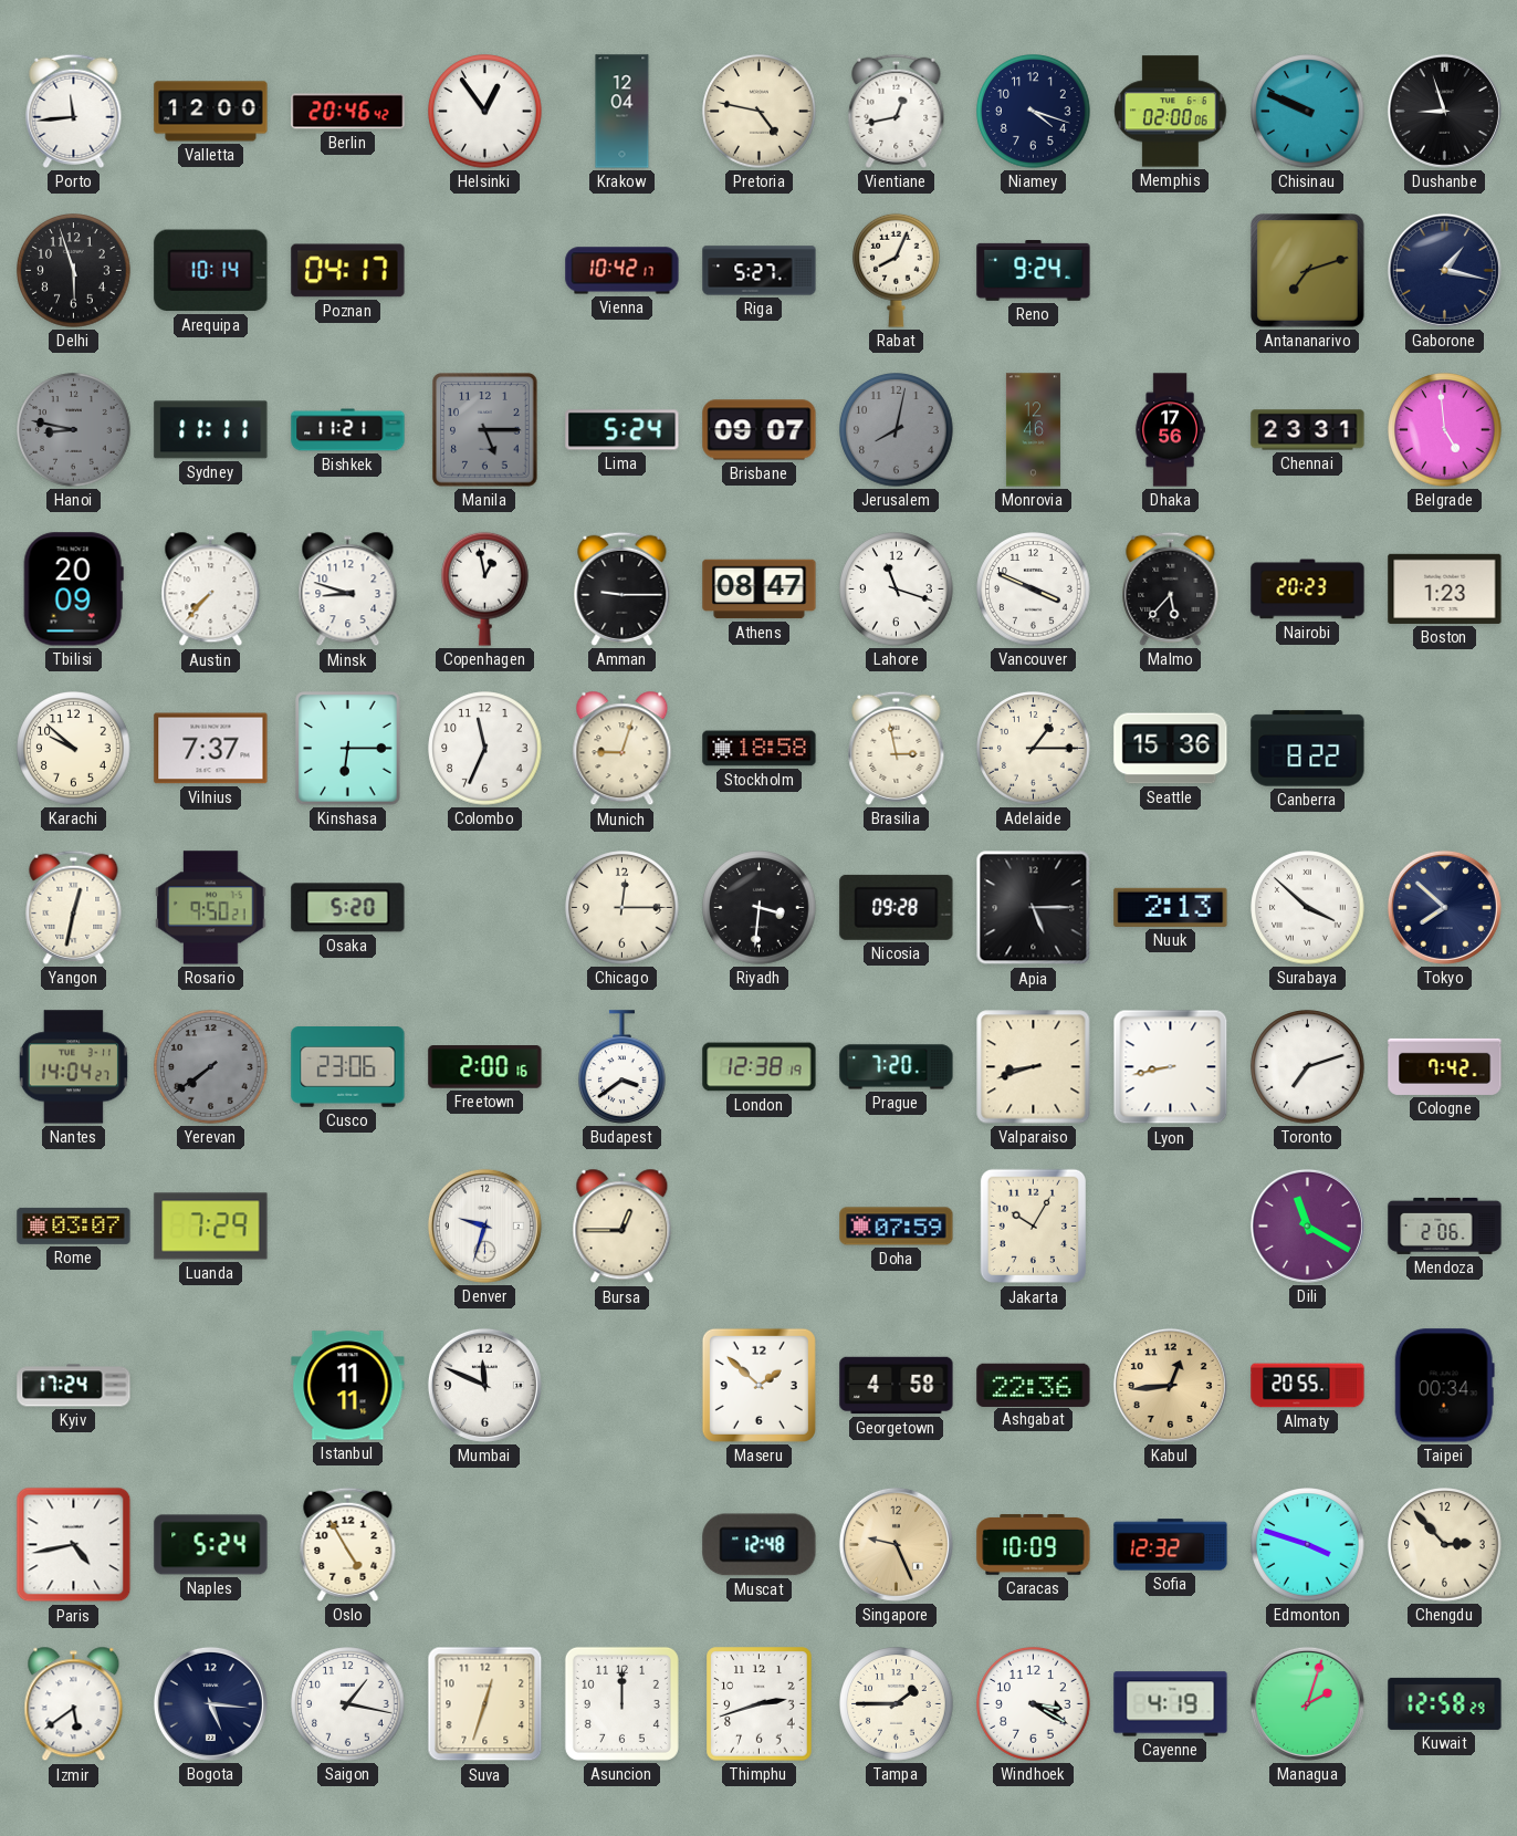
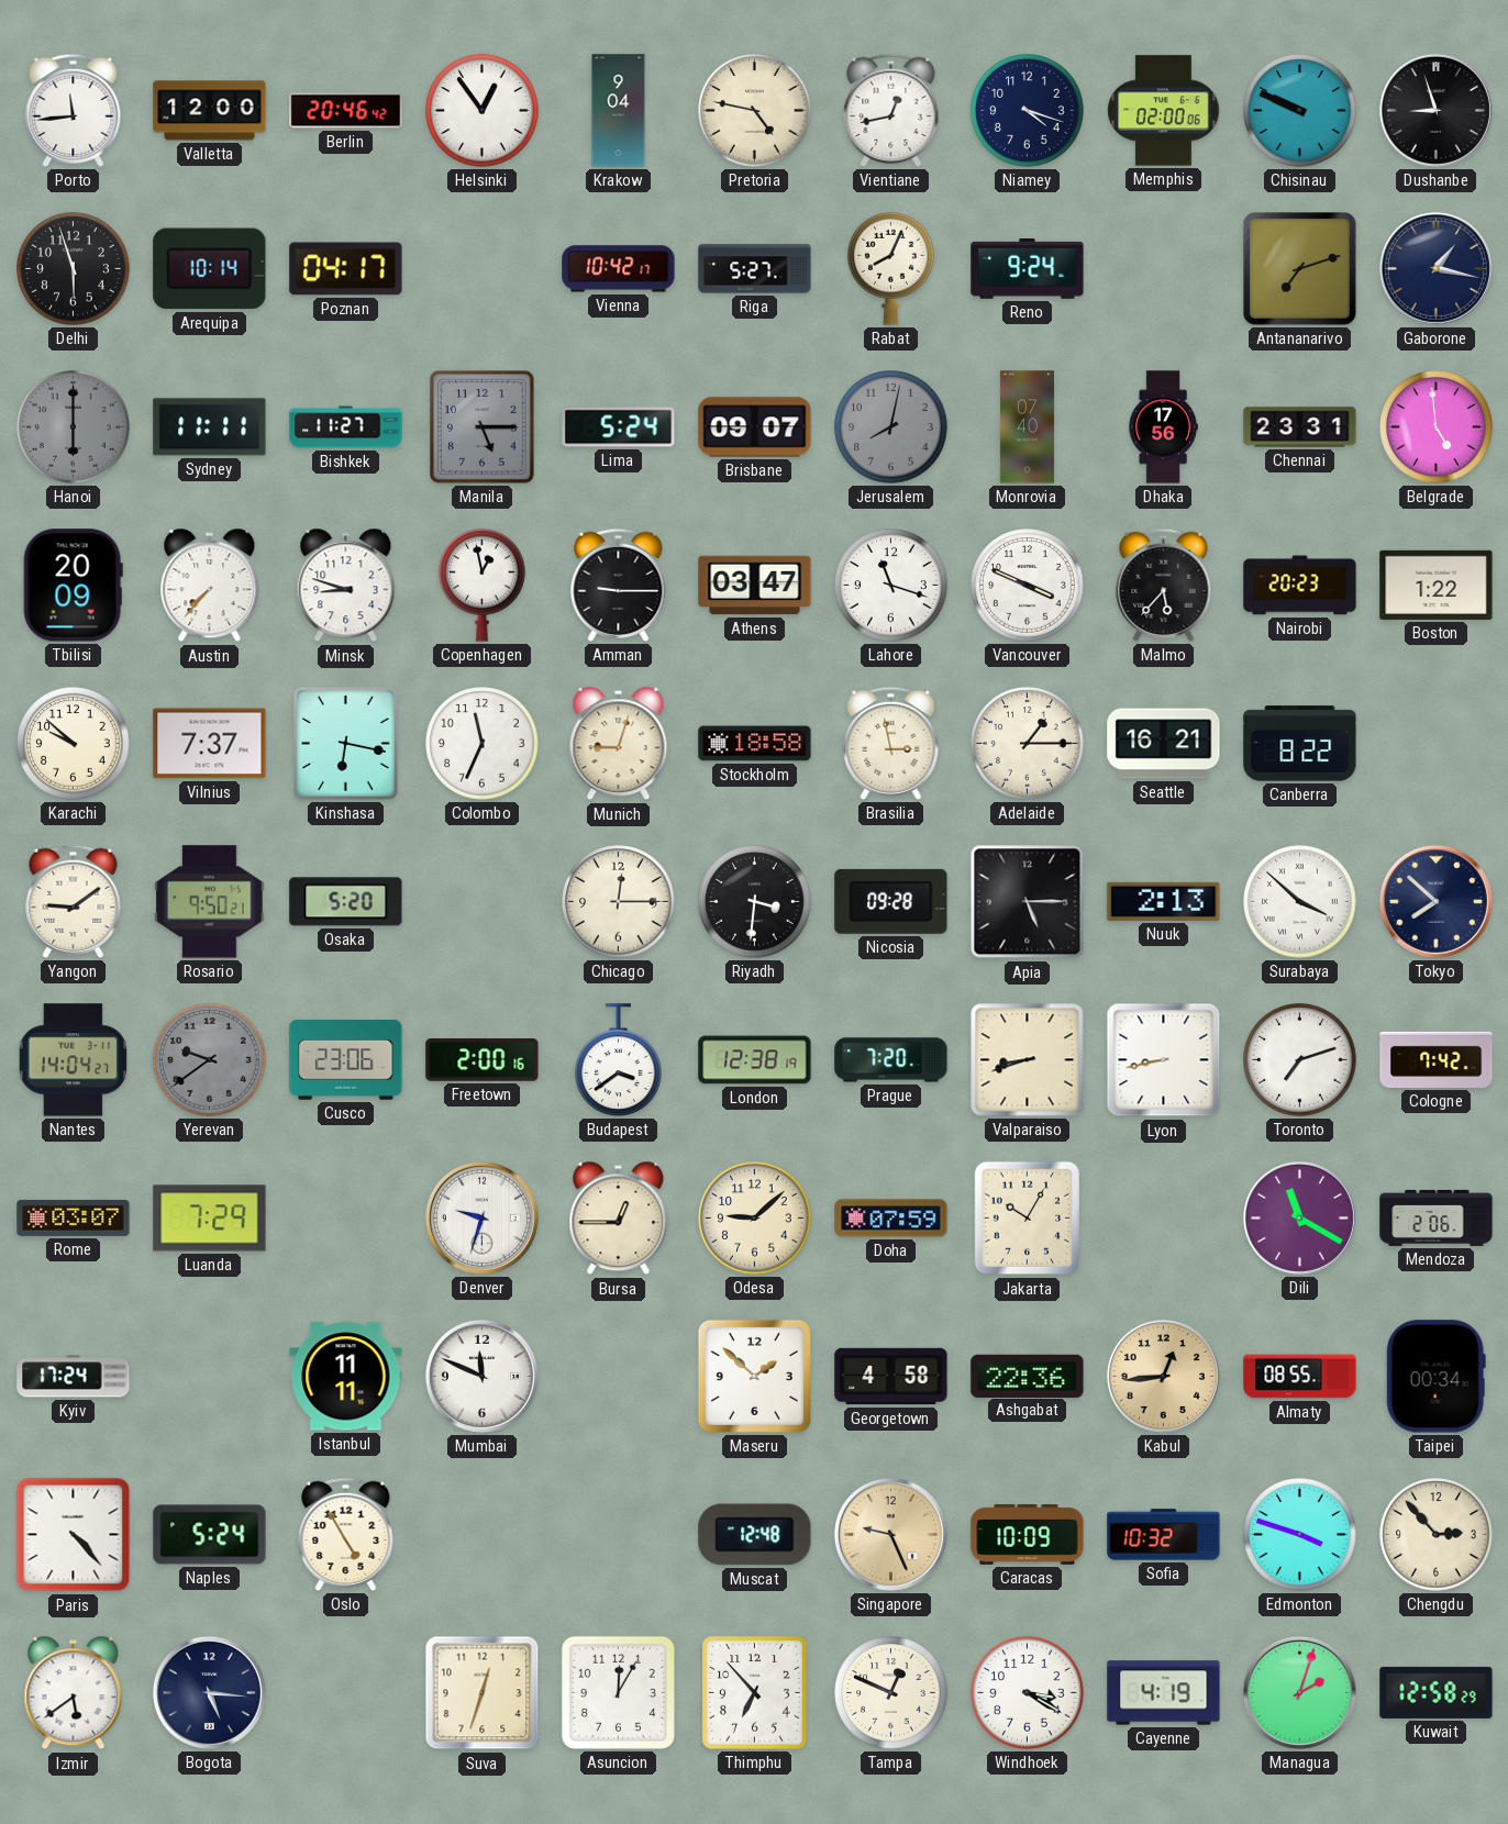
Krakow: 12:04 -> 9:04
Hanoi: 8:47 -> 6:00
Bishkek: 11:21 -> 11:27
Monrovia: 12:46 -> 07:40
Athens: 08:47 -> 03:47
Boston: 1:23 -> 1:22
Kinshasa: 6:15 -> 6:17
Seattle: 15:36 -> 16:21
Yangon: 12:32 -> 9:09
Yerevan: 7:39 -> 9:39
Odesa: none -> 9:08
Almaty: 20:55 -> 08:55
Paris: 4:43 -> 4:23
Sofia: 12:32 -> 10:32
Saigon: 1:17 -> none
Asuncion: 12:00 -> 12:05
Thimphu: 2:42 -> 6:53
Tampa: 1:45 -> 12:49
